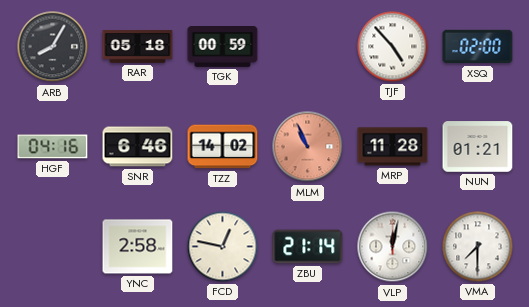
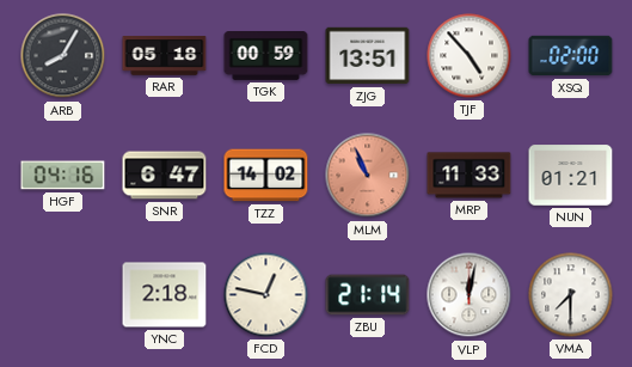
ZJG: none -> 13:51
SNR: 6:46 -> 6:47
MRP: 11:28 -> 11:33
YNC: 2:58 -> 2:18
